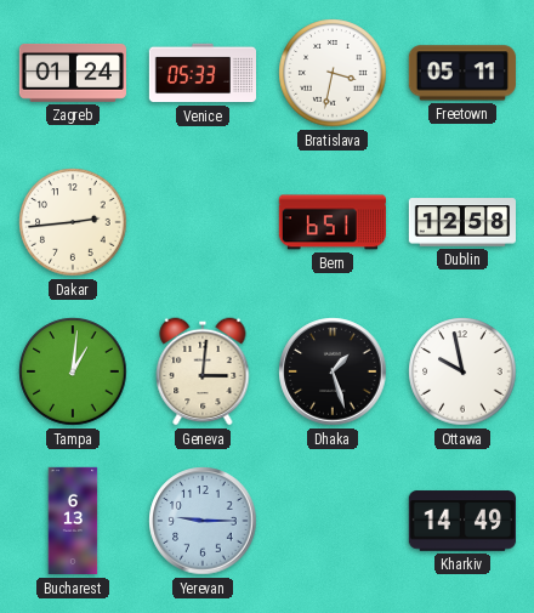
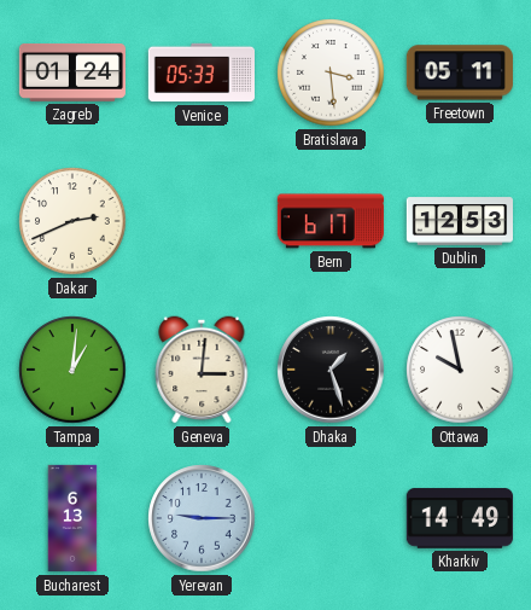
Bratislava: 3:32 -> 3:29
Dakar: 2:44 -> 2:41
Bern: 6:51 -> 6:17
Dublin: 12:58 -> 12:53
